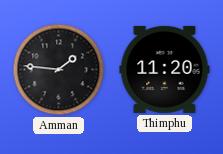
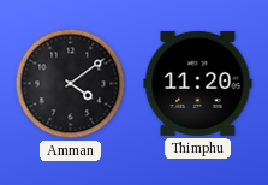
Amman: 1:46 -> 4:09
